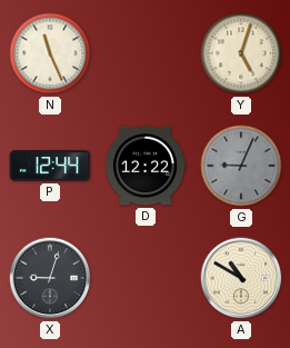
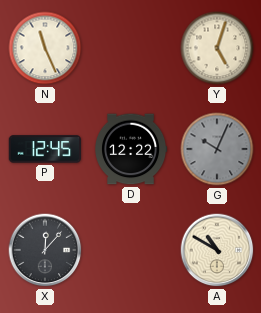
P: 12:44 -> 12:45
G: 9:04 -> 10:04
X: 9:03 -> 12:07
